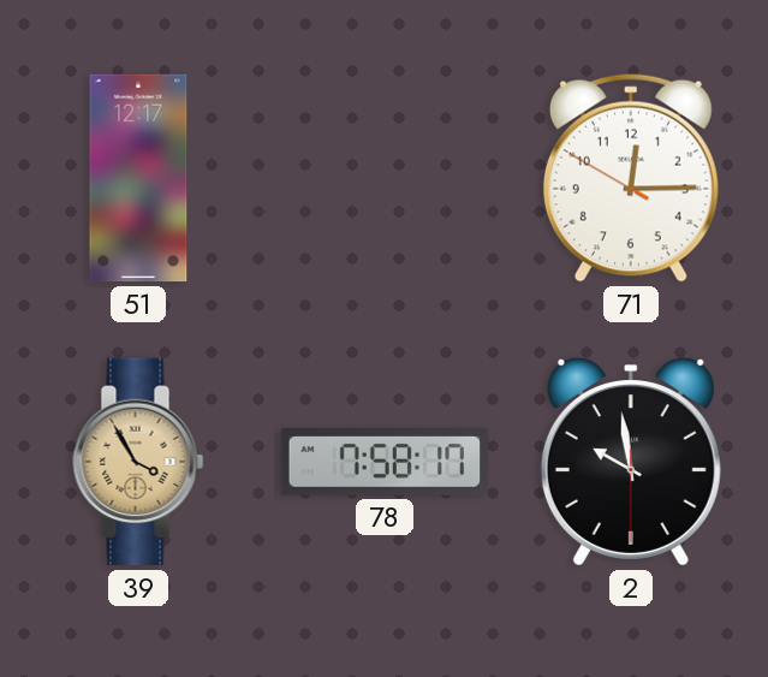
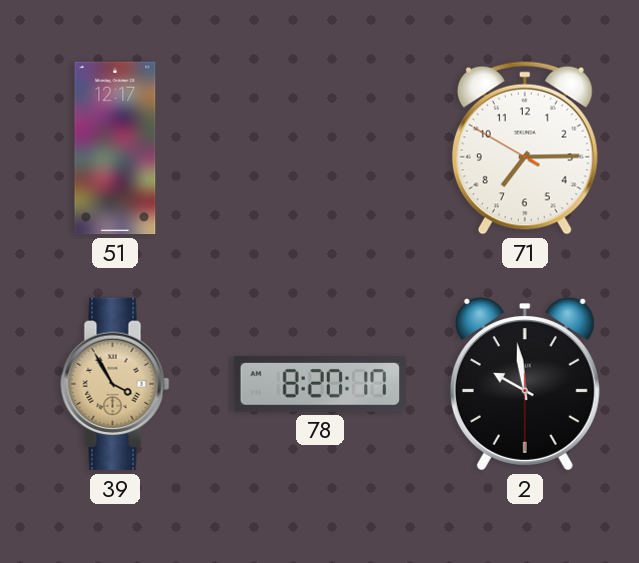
71: 12:14 -> 7:14
78: 7:58 -> 8:20
